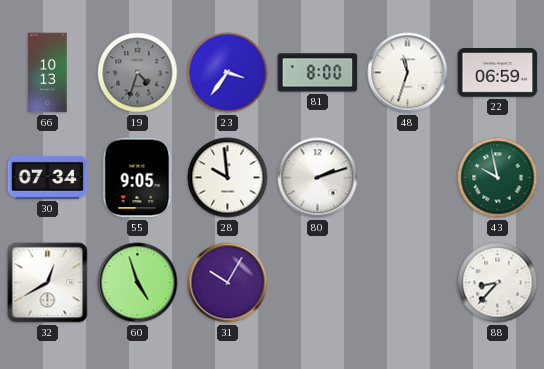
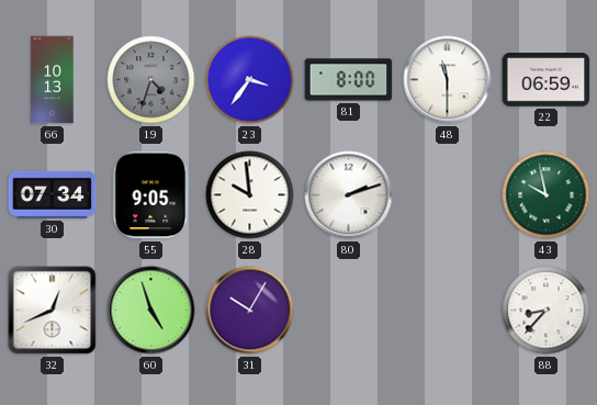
48: 11:33 -> 11:30
32: 12:40 -> 12:41
